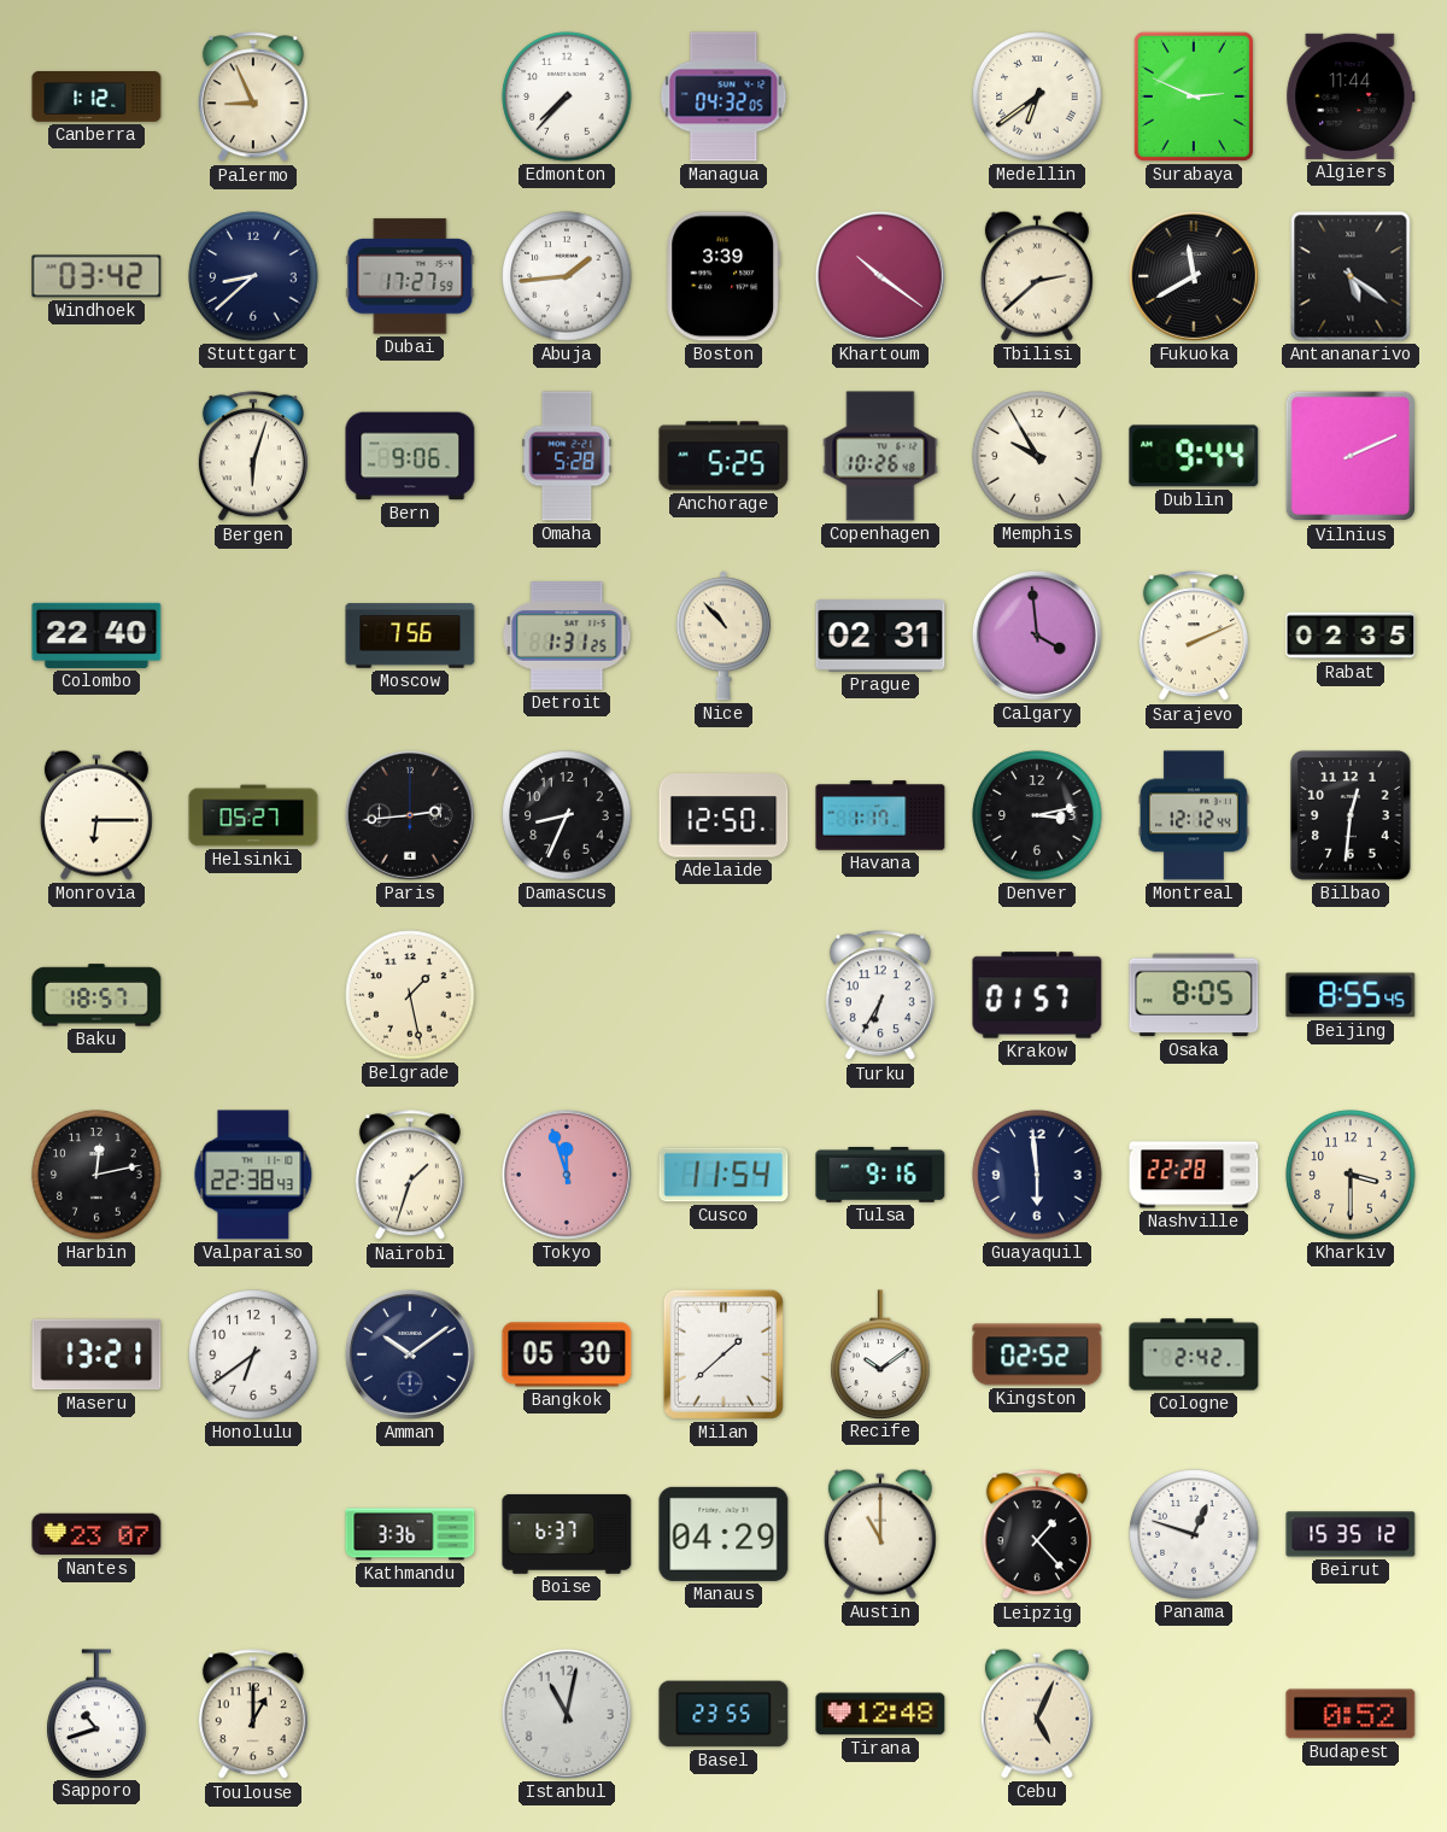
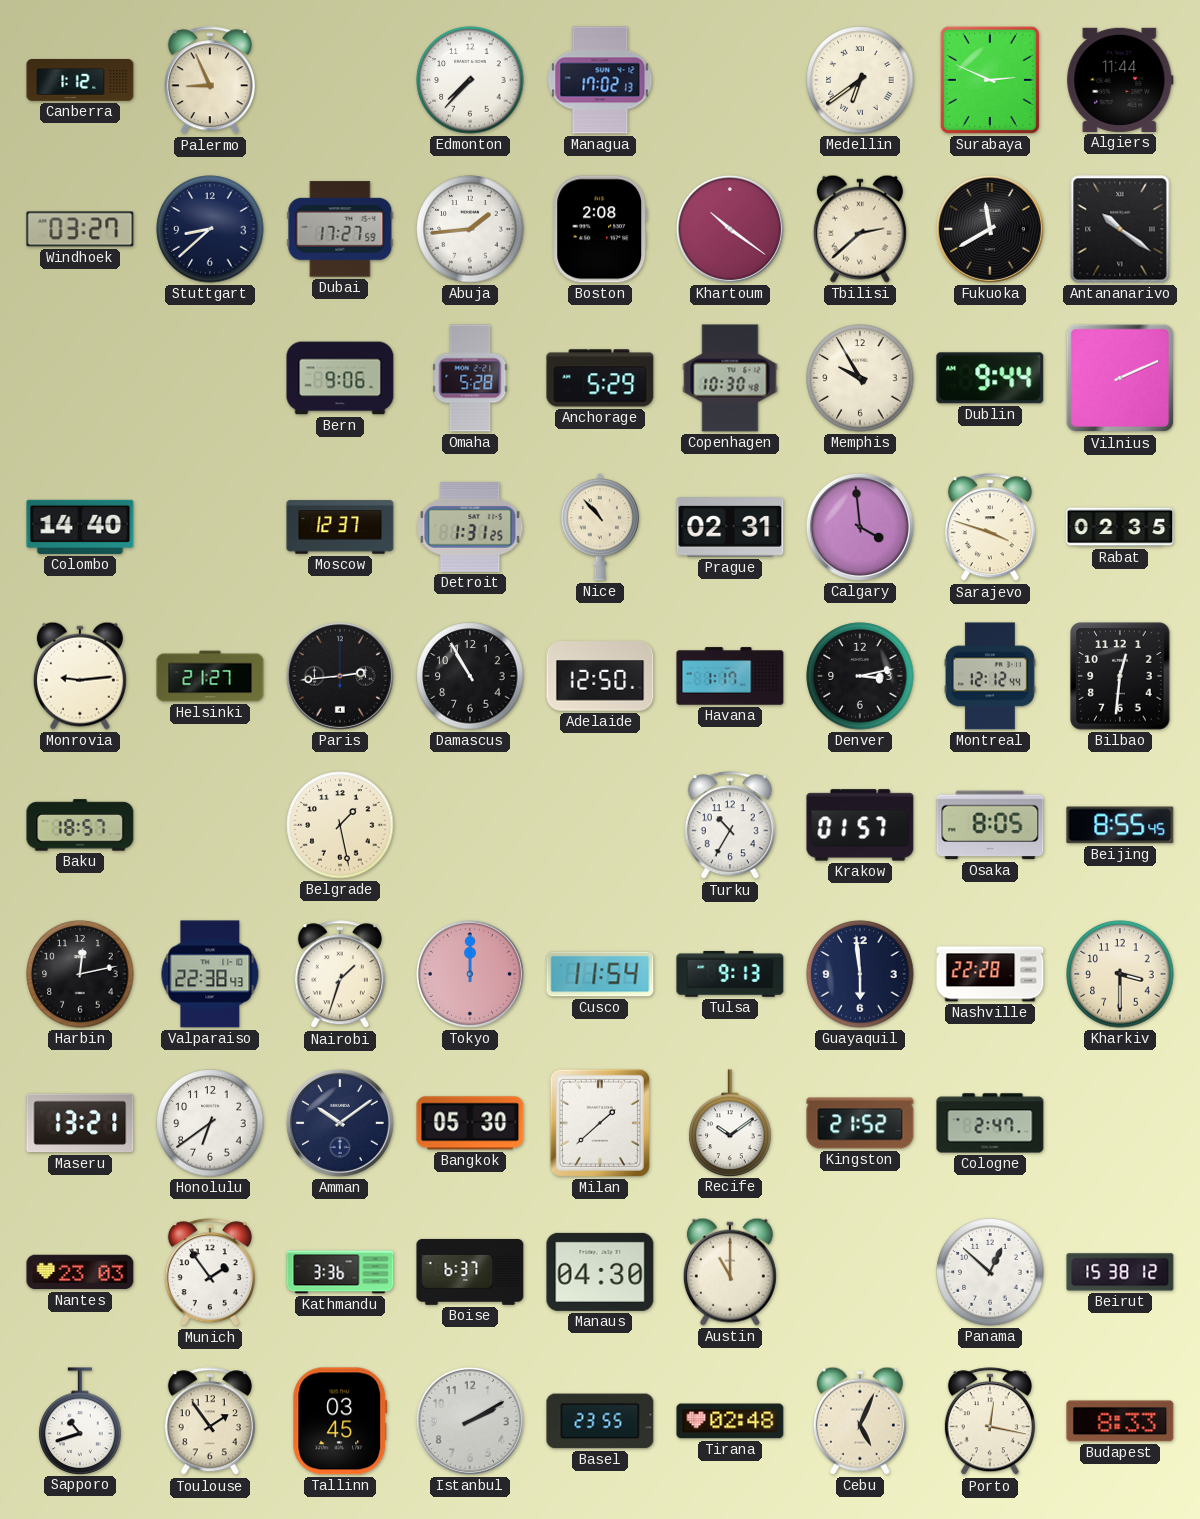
Managua: 04:32 -> 17:02
Windhoek: 03:42 -> 03:27
Boston: 3:39 -> 2:08
Antananarivo: 5:21 -> 10:21
Bergen: 6:03 -> none
Anchorage: 5:25 -> 5:29
Copenhagen: 10:26 -> 10:30
Colombo: 22:40 -> 14:40
Moscow: 7:56 -> 12:37
Sarajevo: 2:11 -> 3:48
Monrovia: 6:15 -> 9:14
Helsinki: 05:27 -> 21:27
Damascus: 8:34 -> 10:55
Turku: 6:35 -> 10:35
Tokyo: 11:57 -> 12:00
Tulsa: 9:16 -> 9:13
Kingston: 02:52 -> 21:52
Cologne: 2:42 -> 2:47
Nantes: 23:07 -> 23:03
Munich: none -> 1:54
Manaus: 04:29 -> 04:30
Leipzig: 1:23 -> none
Panama: 12:48 -> 12:52
Beirut: 15:35 -> 15:38
Toulouse: 1:00 -> 1:54
Tallinn: none -> 03:45
Istanbul: 11:02 -> 2:10
Tirana: 12:48 -> 02:48
Porto: none -> 12:17
Budapest: 0:52 -> 8:33
